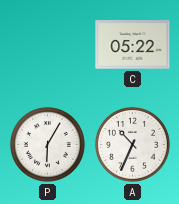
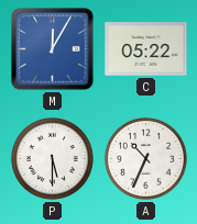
M: none -> 12:05
P: 6:05 -> 5:30
